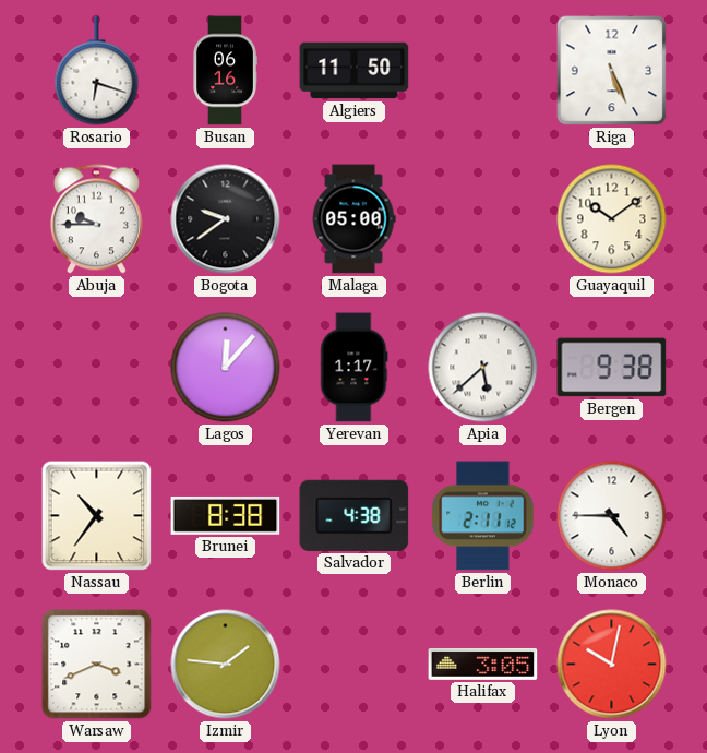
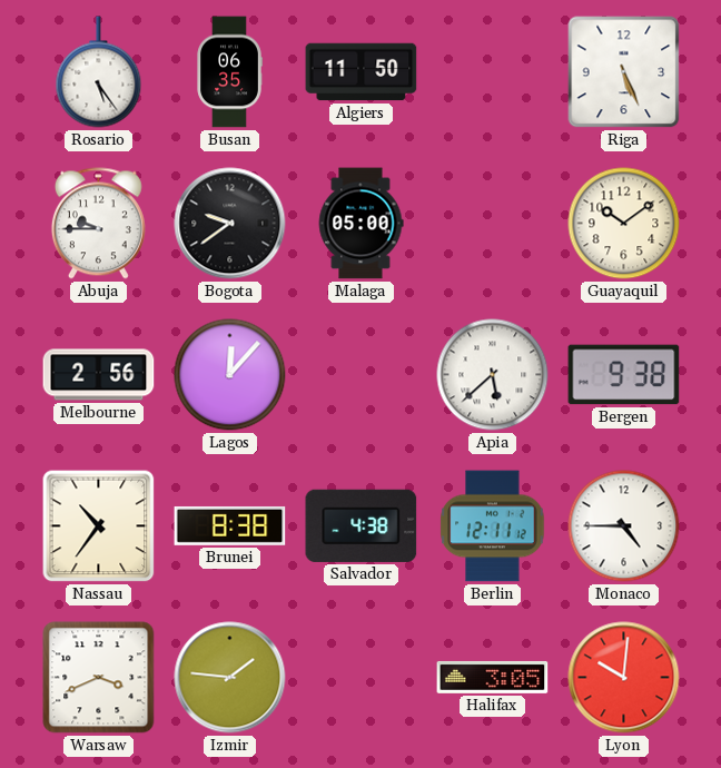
Rosario: 6:18 -> 5:24
Busan: 06:16 -> 06:35
Melbourne: none -> 2:56
Yerevan: 1:17 -> none
Berlin: 2:11 -> 12:11
Lyon: 10:02 -> 10:01
